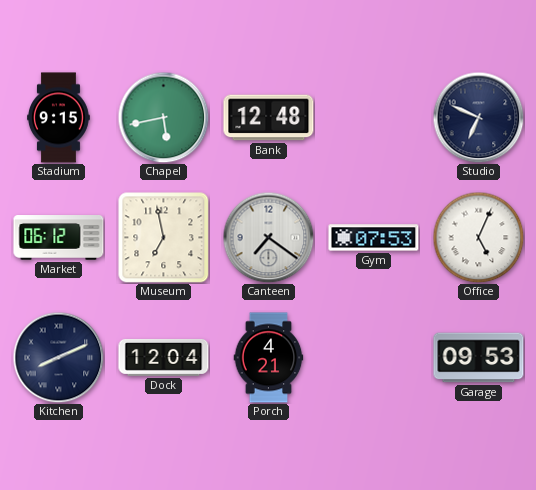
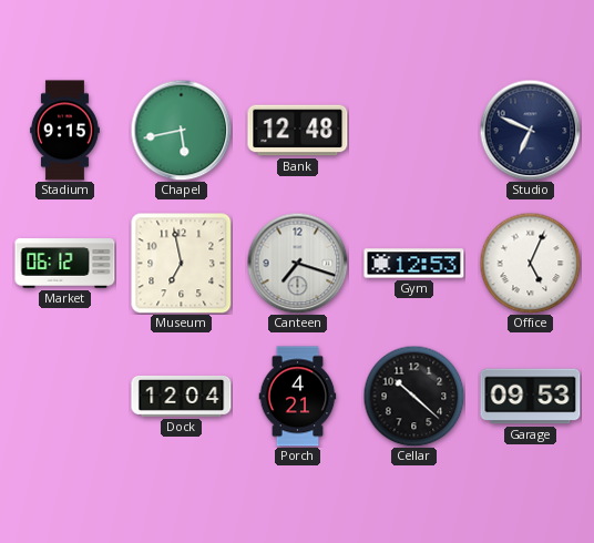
Canteen: 7:21 -> 7:18
Gym: 07:53 -> 12:53
Kitchen: 8:11 -> none
Cellar: none -> 10:22
